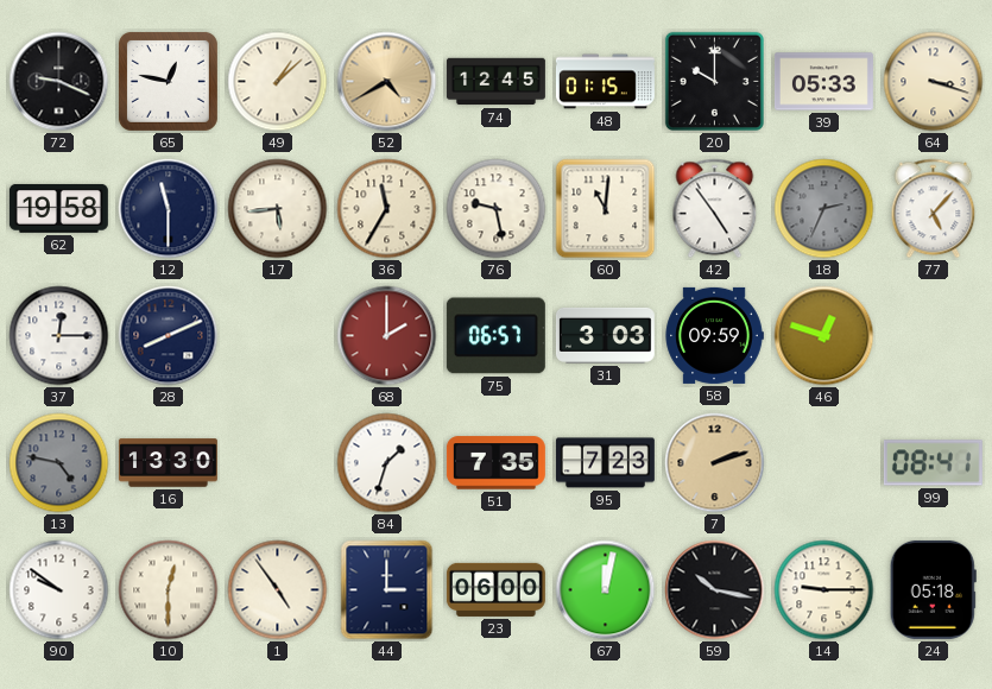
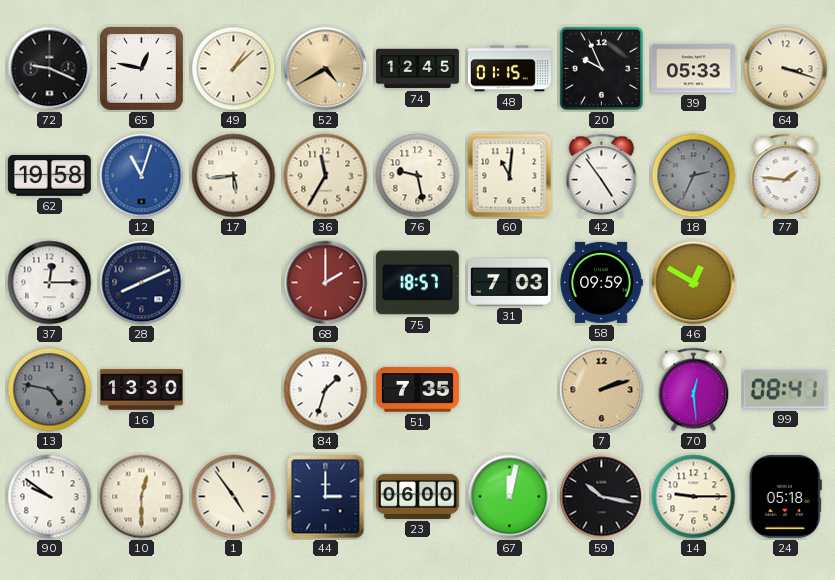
20: 10:00 -> 9:56
12: 11:30 -> 11:03
12 dial: navy -> blue
77: 5:07 -> 1:46
75: 06:57 -> 18:57
31: 3:03 -> 7:03
46: 12:48 -> 12:50
95: 7:23 -> none
70: none -> 12:29
